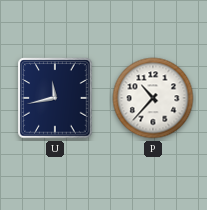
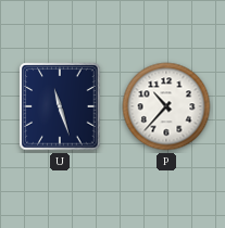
U: 11:43 -> 11:27
